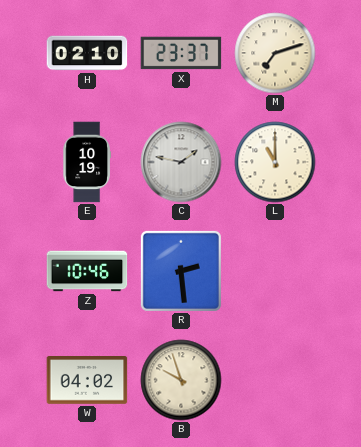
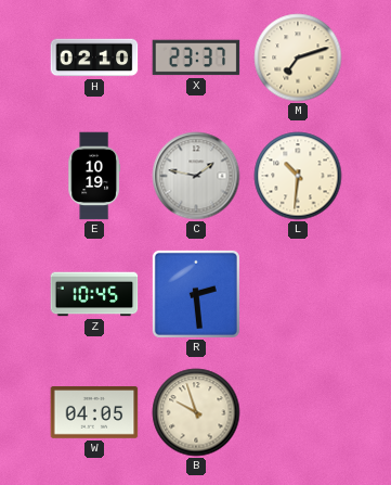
L: 11:00 -> 10:31
Z: 10:46 -> 10:45
W: 04:02 -> 04:05
